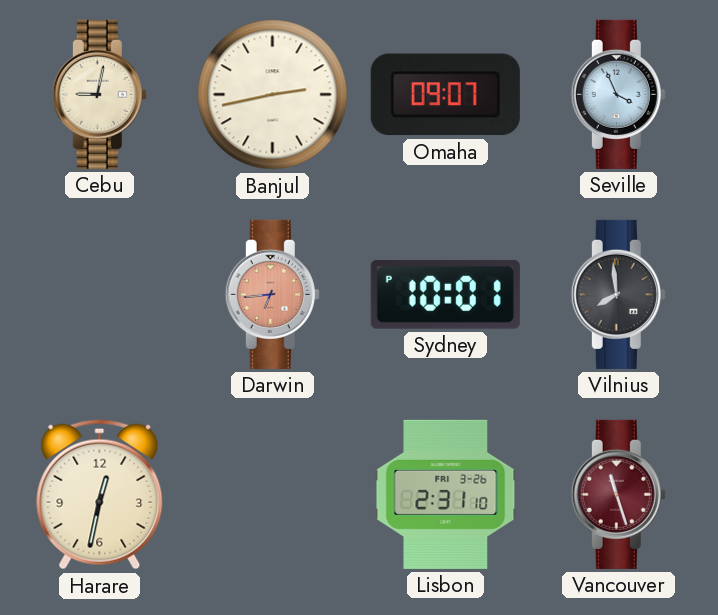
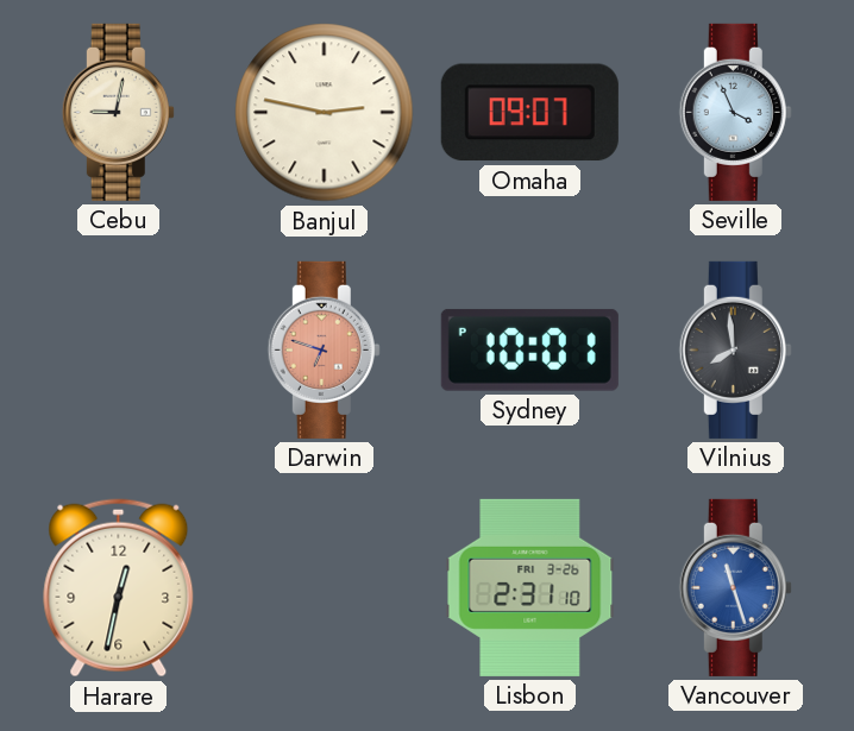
Banjul: 2:43 -> 2:47
Darwin: 6:44 -> 6:48
Vancouver dial: burgundy -> blue
